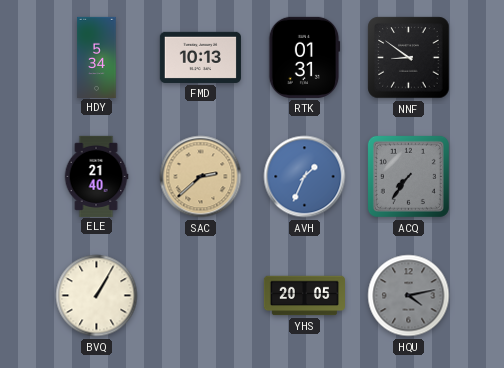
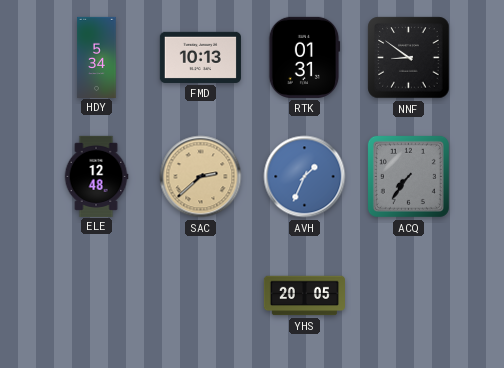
ELE: 21:40 -> 12:48
BVQ: 1:05 -> none
HQU: 4:13 -> none
